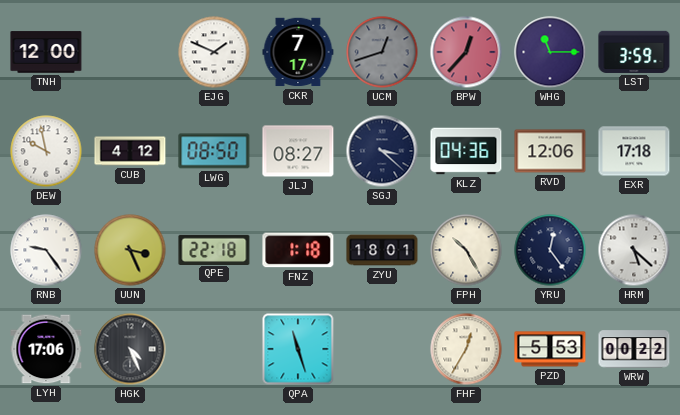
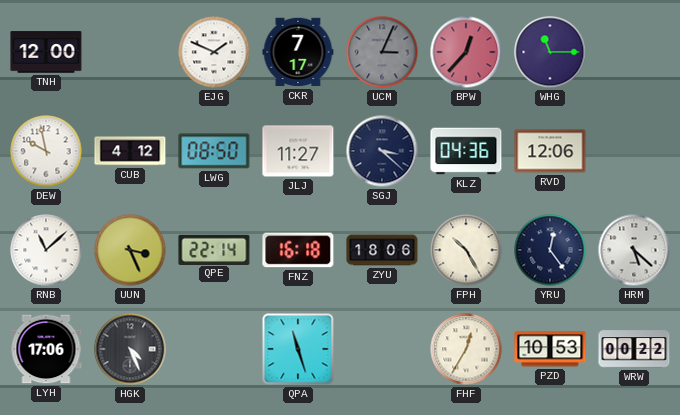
UCM: 12:42 -> 3:04
LST: 3:59 -> none
JLJ: 08:27 -> 11:27
EXR: 17:18 -> none
RNB: 9:24 -> 11:08
QPE: 22:18 -> 22:14
FNZ: 1:18 -> 16:18
ZYU: 18:01 -> 18:06
PZD: 5:53 -> 10:53
